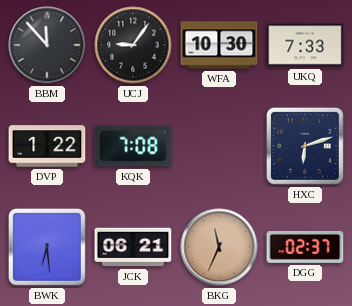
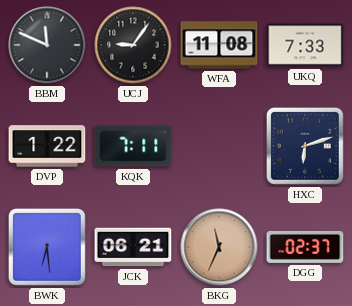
BBM: 11:53 -> 11:49
WFA: 10:30 -> 11:08
KQK: 7:08 -> 7:11
